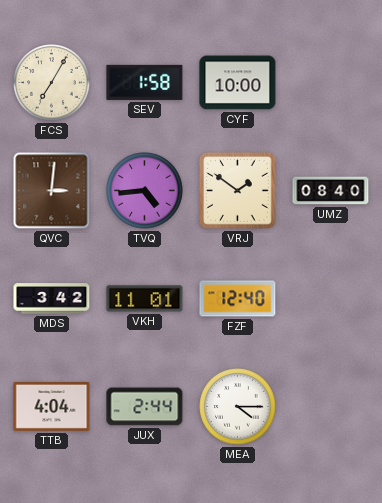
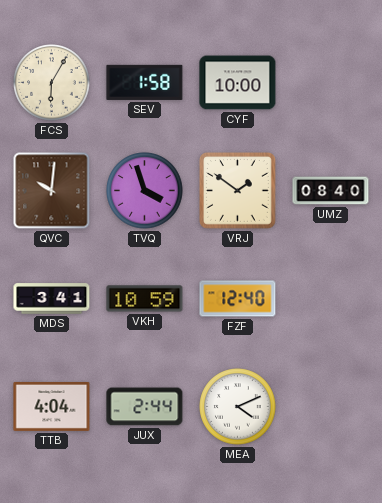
FCS: 7:05 -> 6:05
QVC: 3:01 -> 10:01
TVQ: 4:44 -> 3:57
MDS: 3:42 -> 3:41
VKH: 11:01 -> 10:59
MEA: 4:15 -> 4:11
